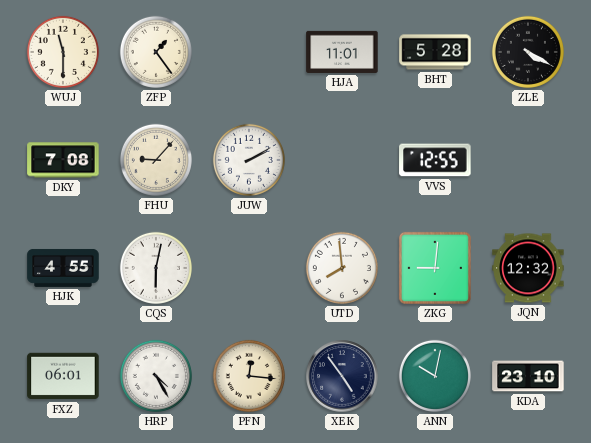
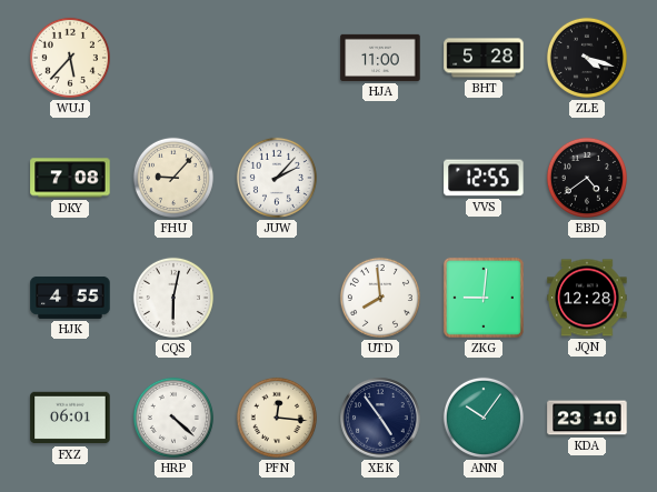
WUJ: 11:30 -> 5:37
ZFP: 1:24 -> none
HJA: 11:01 -> 11:00
ZLE: 4:20 -> 4:18
JUW: 2:10 -> 2:07
EBD: none -> 4:39
JQN: 12:32 -> 12:28
HRP: 4:25 -> 4:22
ANN: 10:02 -> 10:06
